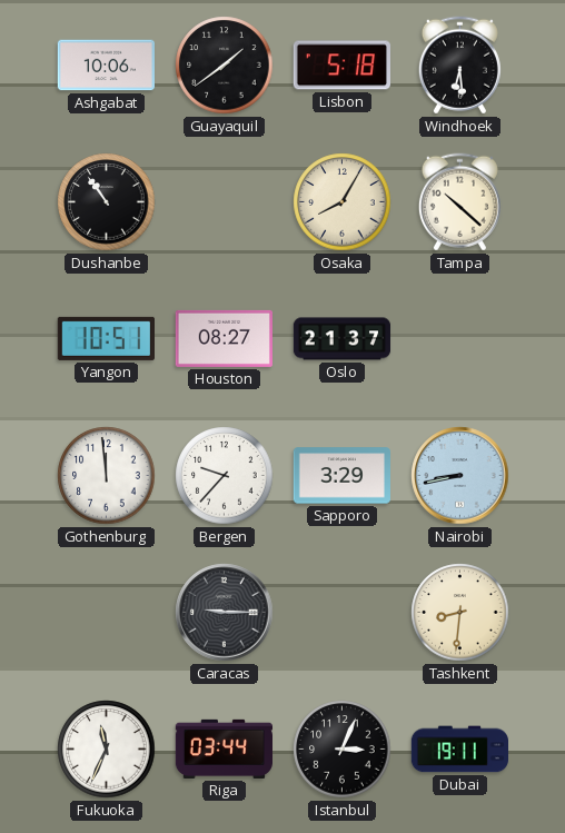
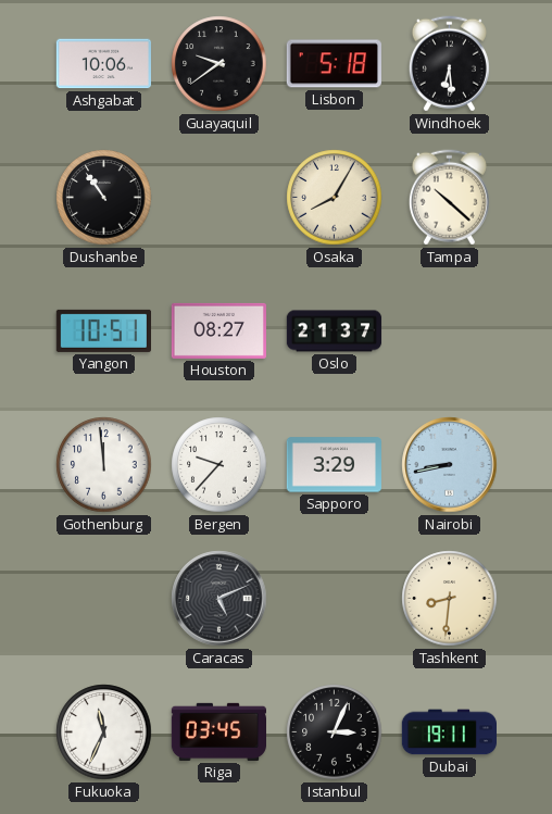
Guayaquil: 1:39 -> 9:39
Caracas: 9:15 -> 5:11
Riga: 03:44 -> 03:45
